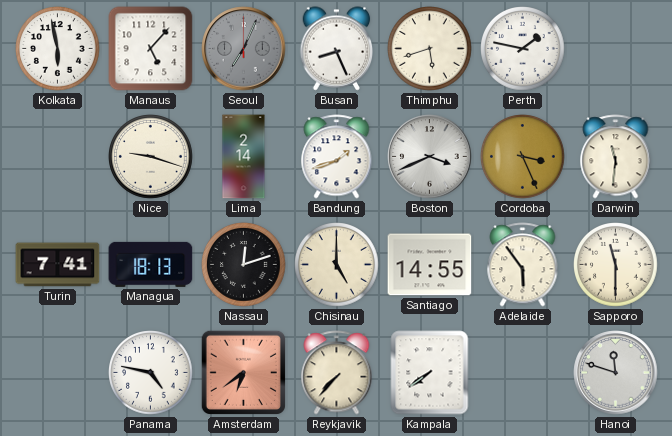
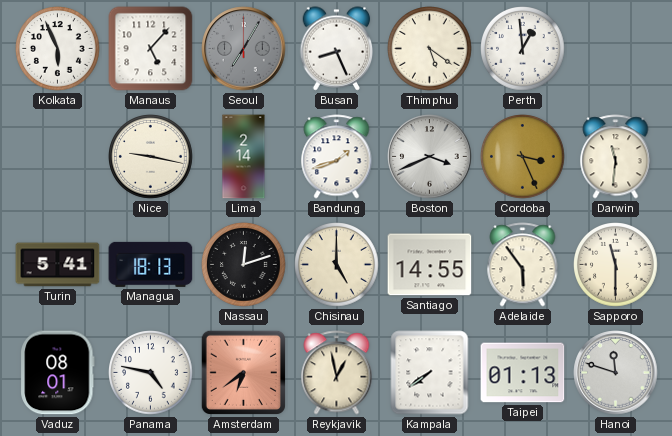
Kolkata: 5:58 -> 5:56
Seoul: 7:04 -> 7:05
Thimphu: 5:42 -> 5:21
Perth: 1:47 -> 12:59
Nice: 9:18 -> 9:17
Turin: 7:41 -> 5:41
Vaduz: none -> 08:01
Reykjavik: 7:37 -> 12:58
Taipei: none -> 01:13
